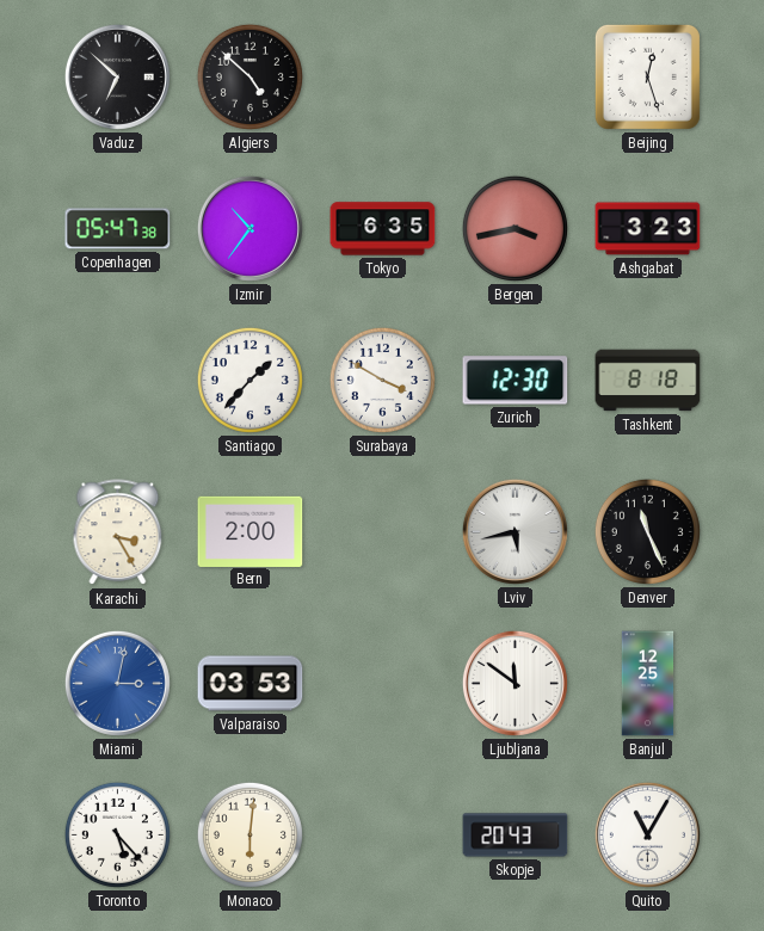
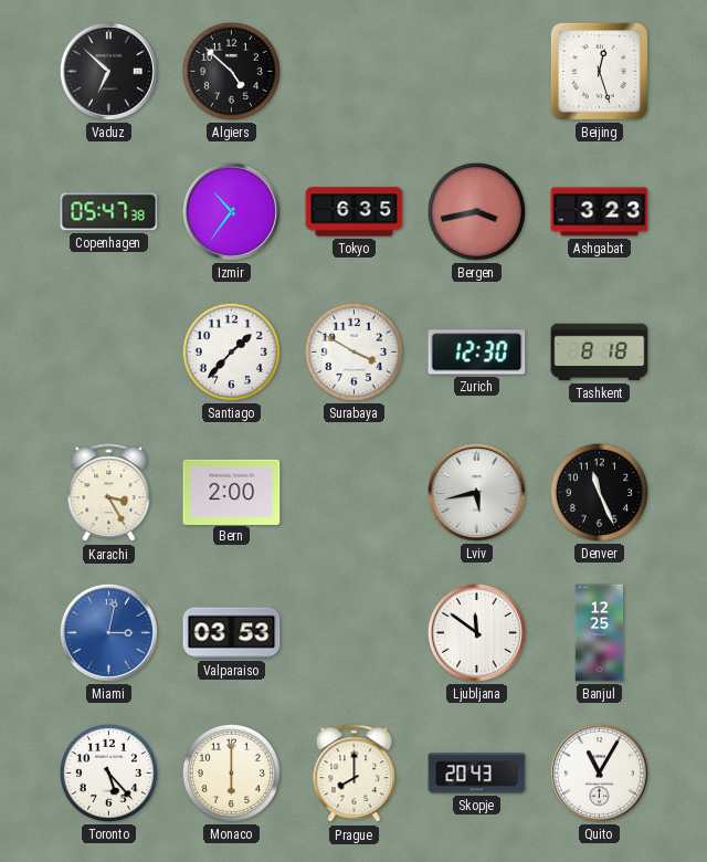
Monaco: 6:01 -> 6:00
Prague: none -> 8:00
